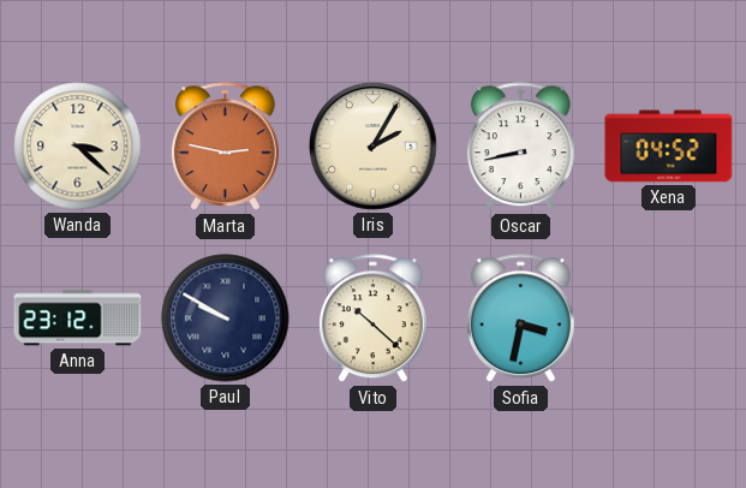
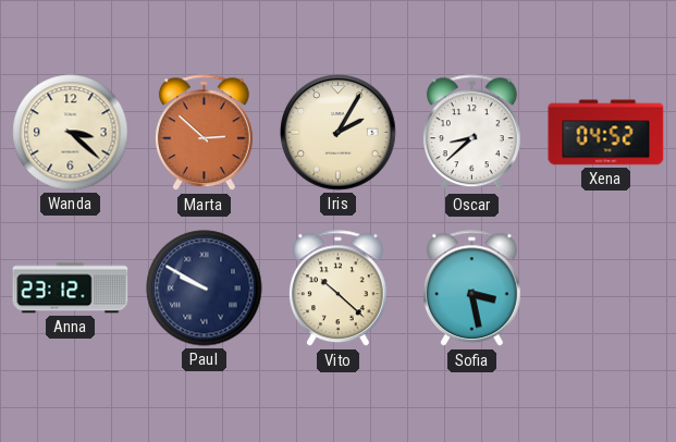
Marta: 2:47 -> 2:52
Oscar: 8:43 -> 8:38
Sofia: 3:32 -> 3:28
